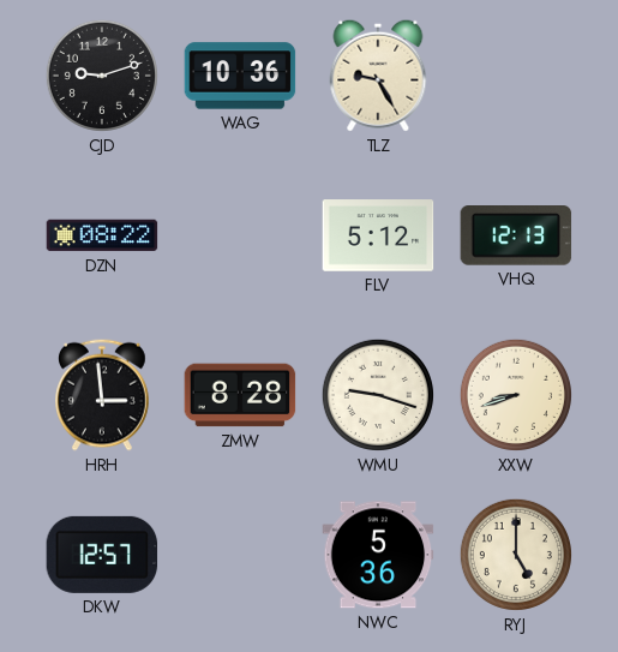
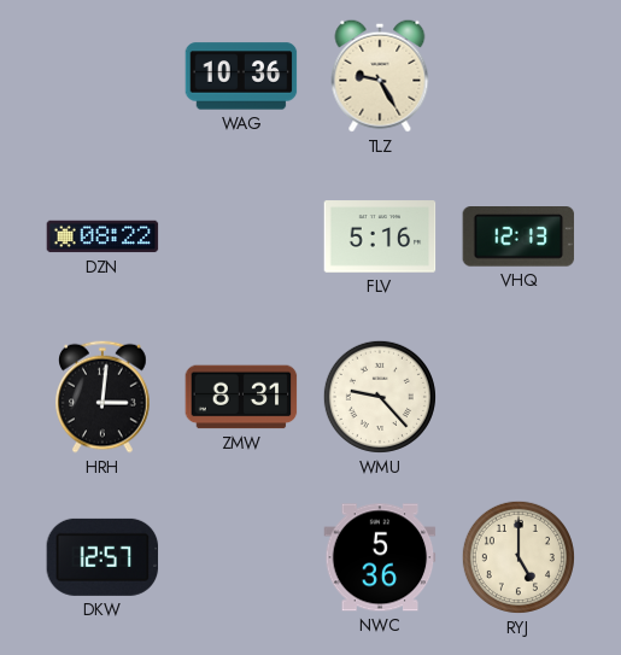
CJD: 9:12 -> none
FLV: 5:12 -> 5:16
HRH: 2:59 -> 3:01
ZMW: 8:28 -> 8:31
WMU: 9:18 -> 9:23
XXW: 8:42 -> none
